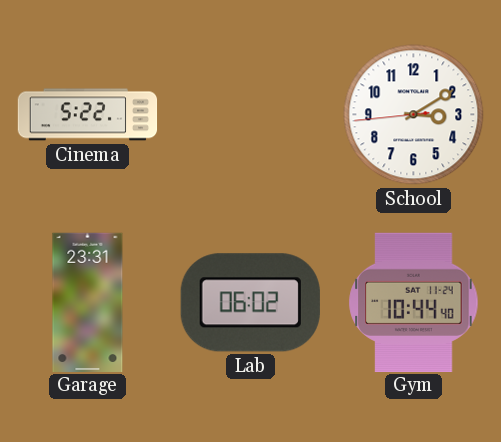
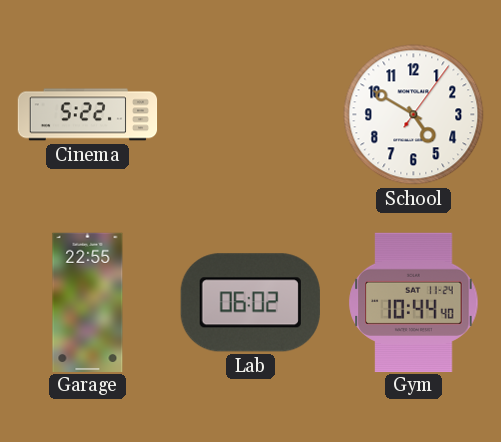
School: 3:09 -> 4:50
Garage: 23:31 -> 22:55
